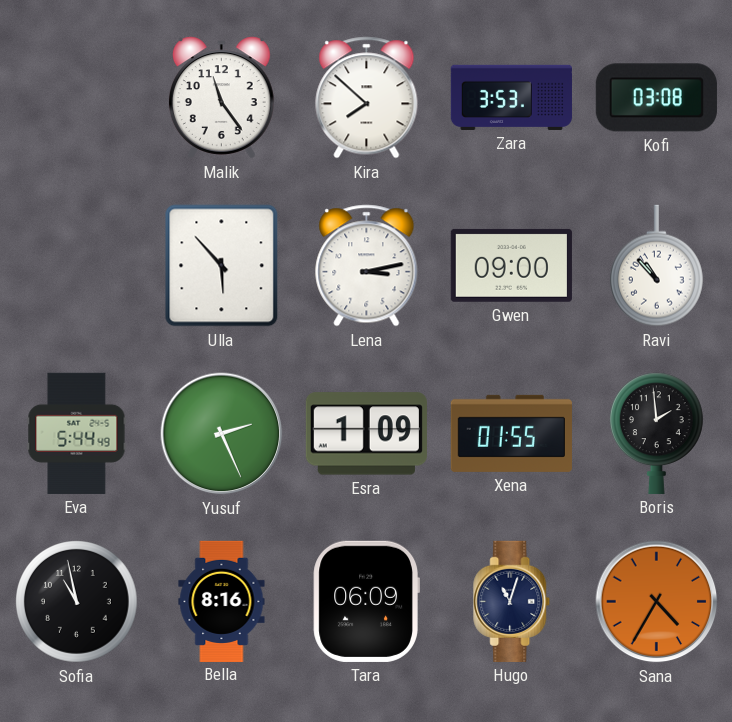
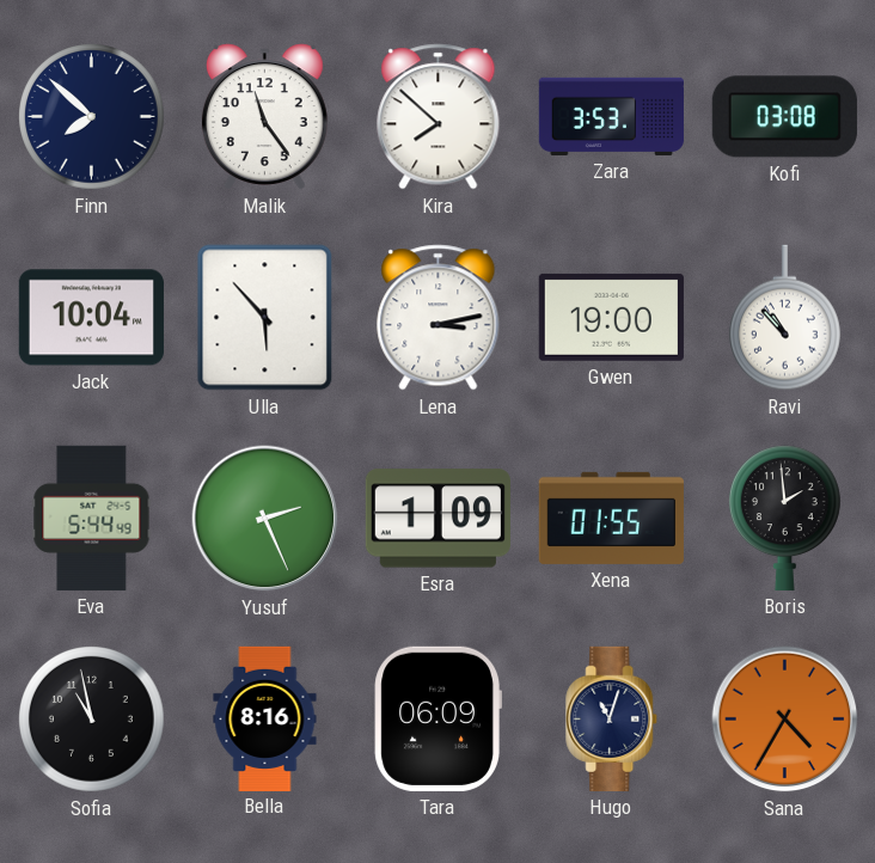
Finn: none -> 7:52
Jack: none -> 10:04
Gwen: 09:00 -> 19:00
